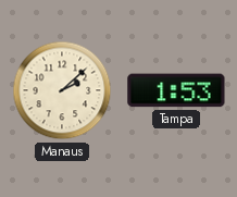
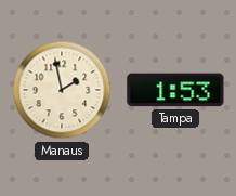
Manaus: 2:08 -> 1:58
